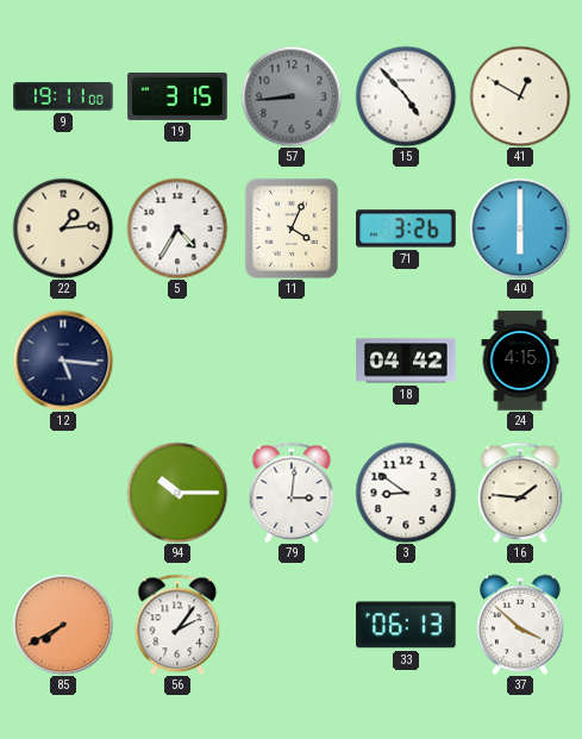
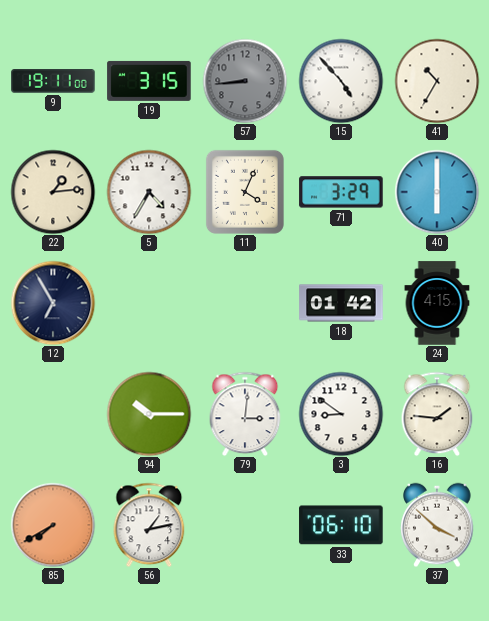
41: 12:50 -> 10:35
71: 3:26 -> 3:29
12: 5:16 -> 6:55
18: 04:42 -> 01:42
56: 2:06 -> 1:13
33: 06:13 -> 06:10
